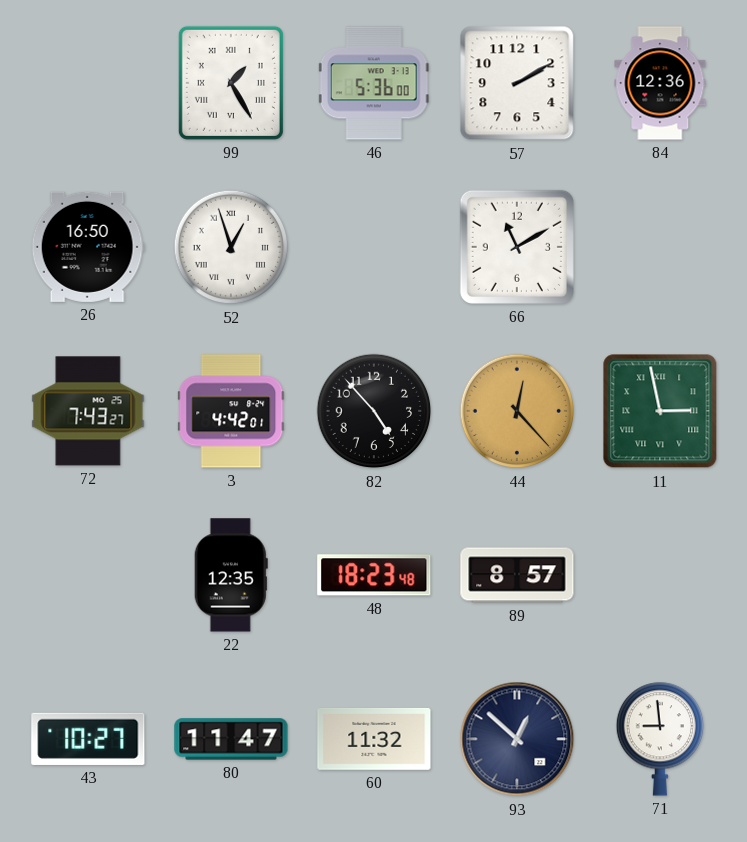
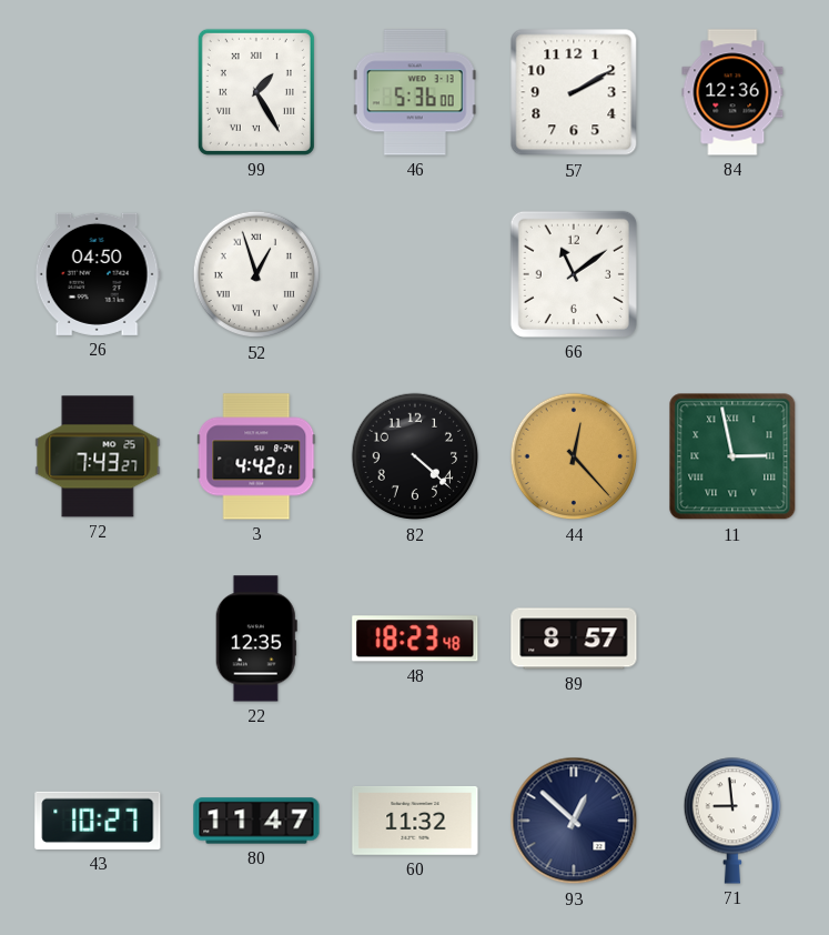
26: 16:50 -> 04:50
66: 11:10 -> 11:09
82: 4:53 -> 4:22
